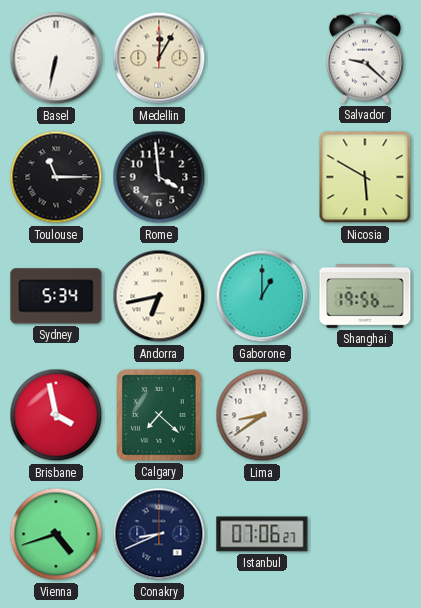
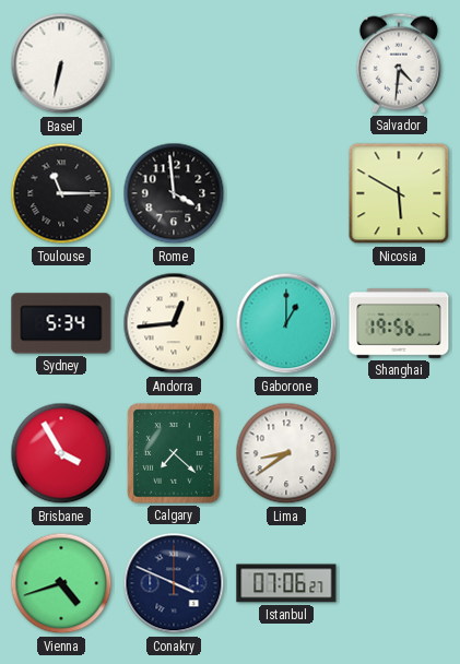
Medellin: 12:05 -> none
Salvador: 9:22 -> 4:31
Andorra: 6:43 -> 12:44
Brisbane: 3:58 -> 3:55
Conakry: 8:41 -> 3:49
